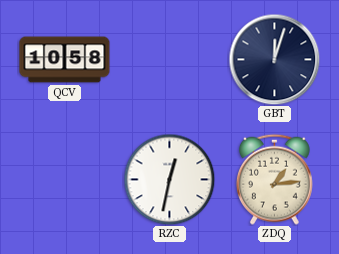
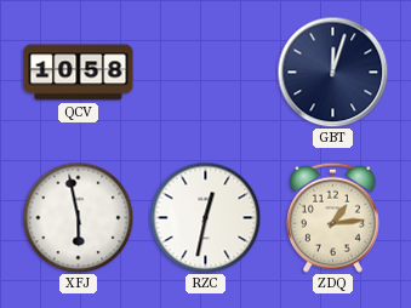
XFJ: none -> 5:58
